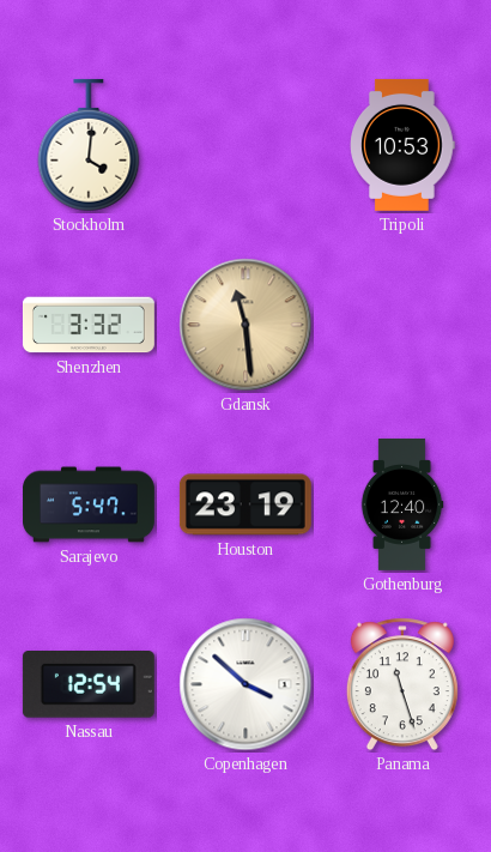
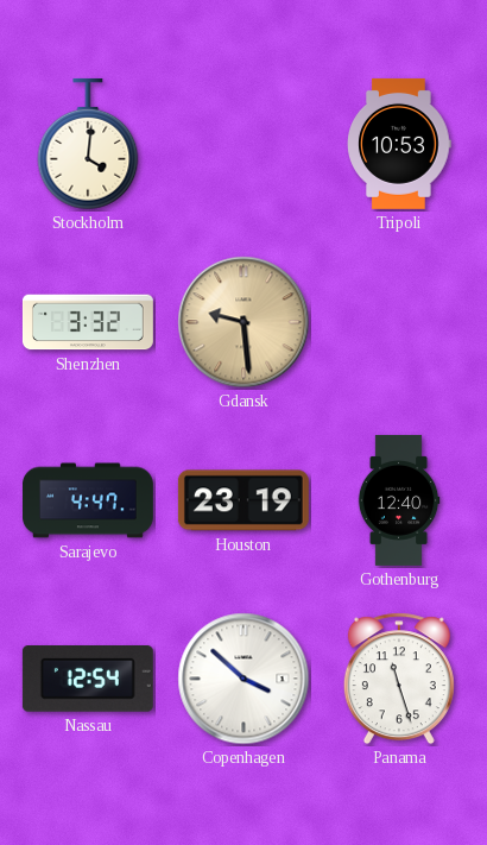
Gdansk: 11:29 -> 9:29
Sarajevo: 5:47 -> 4:47
